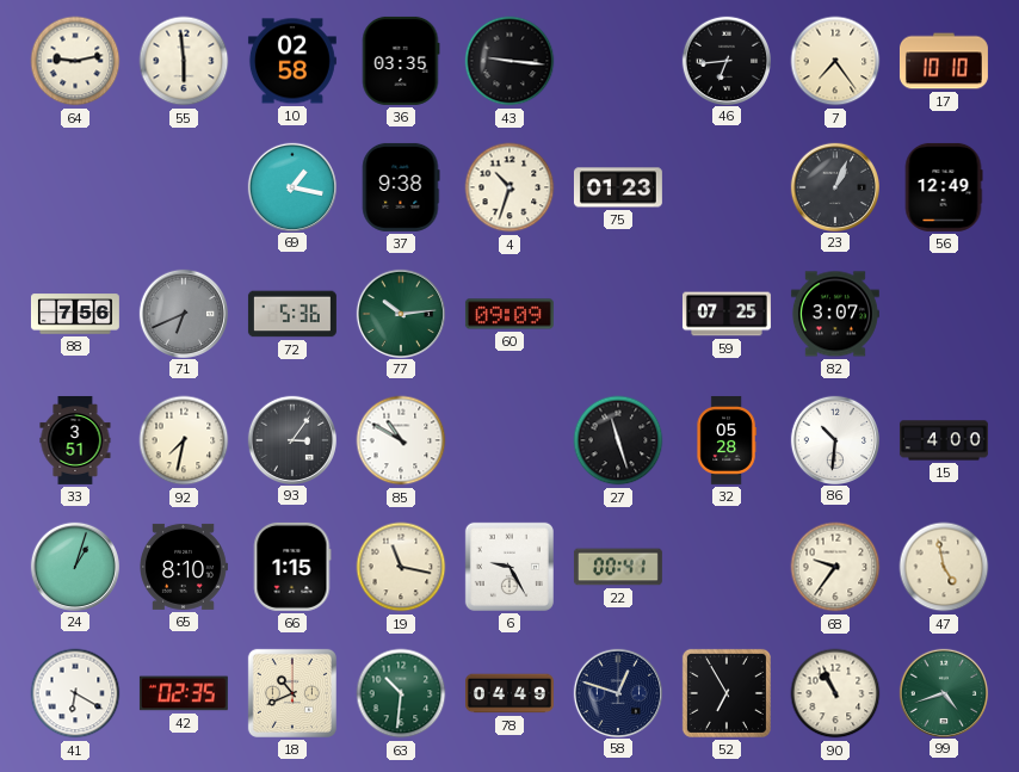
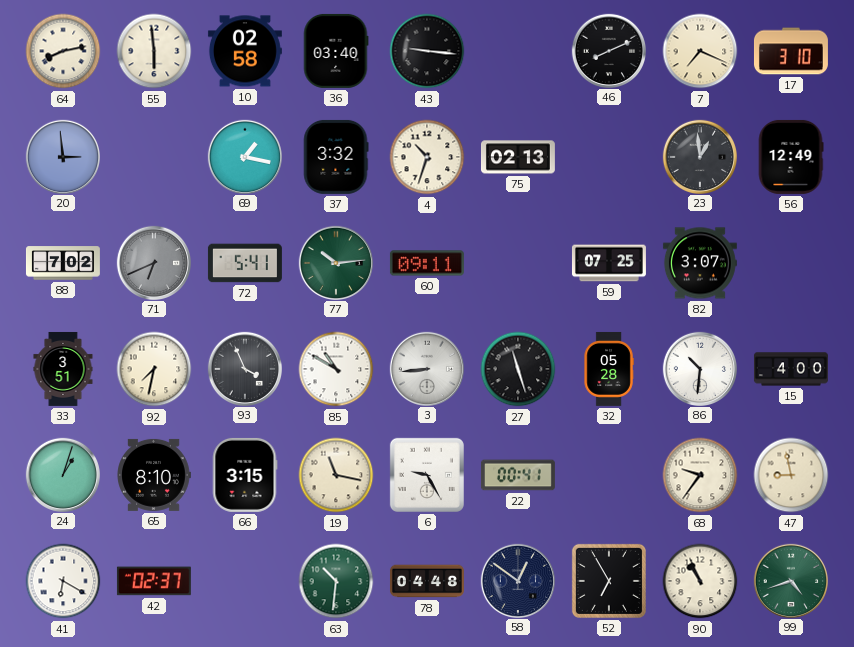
64: 9:13 -> 8:13
36: 03:35 -> 03:40
46: 6:44 -> 8:11
7: 7:24 -> 7:19
17: 10:10 -> 3:10
20: none -> 2:59
37: 9:38 -> 3:32
75: 01:23 -> 02:13
23: 1:04 -> 12:59
88: 7:56 -> 7:02
72: 5:36 -> 5:41
60: 09:09 -> 09:11
93: 3:06 -> 3:56
3: none -> 8:44
66: 1:15 -> 3:15
47: 4:58 -> 8:58
42: 02:35 -> 02:37
18: 10:41 -> none
78: 04:49 -> 04:48
58: 12:48 -> 12:51
